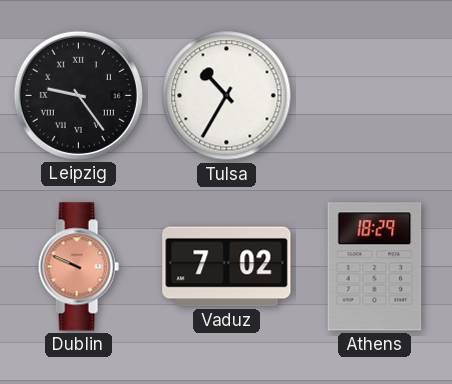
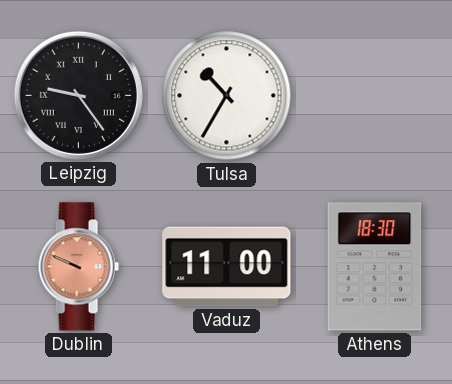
Vaduz: 7:02 -> 11:00
Athens: 18:29 -> 18:30
